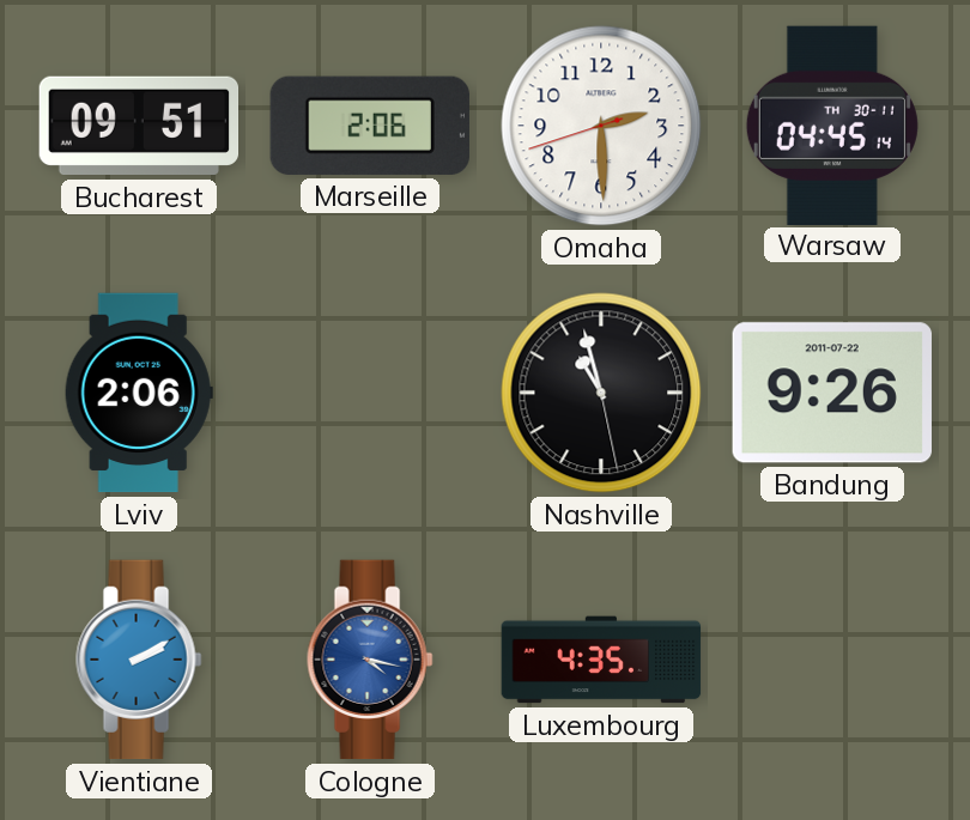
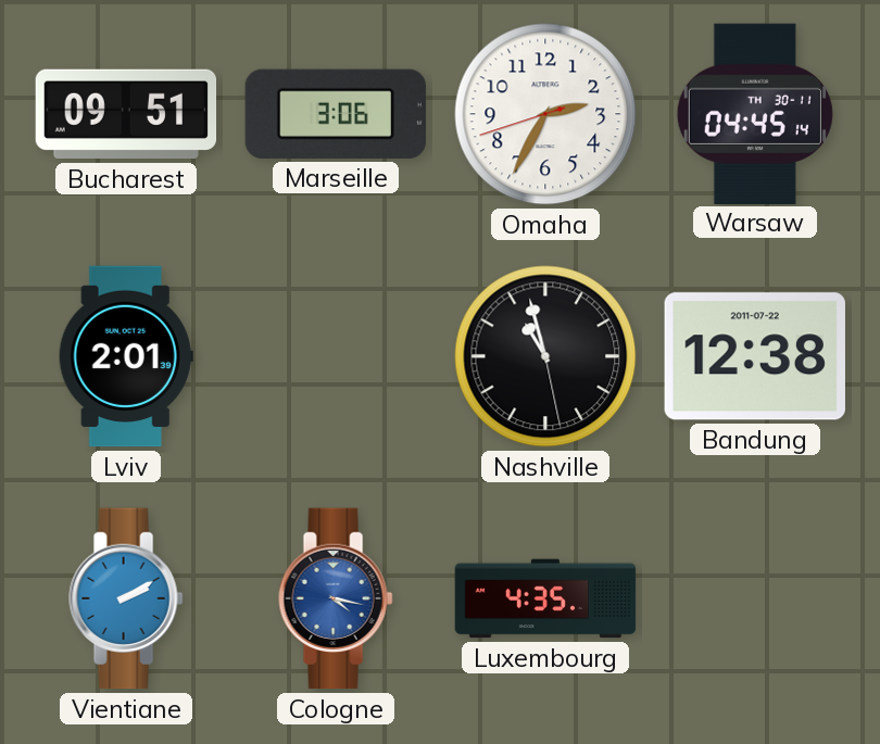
Marseille: 2:06 -> 3:06
Omaha: 2:29 -> 2:34
Lviv: 2:06 -> 2:01
Bandung: 9:26 -> 12:38
